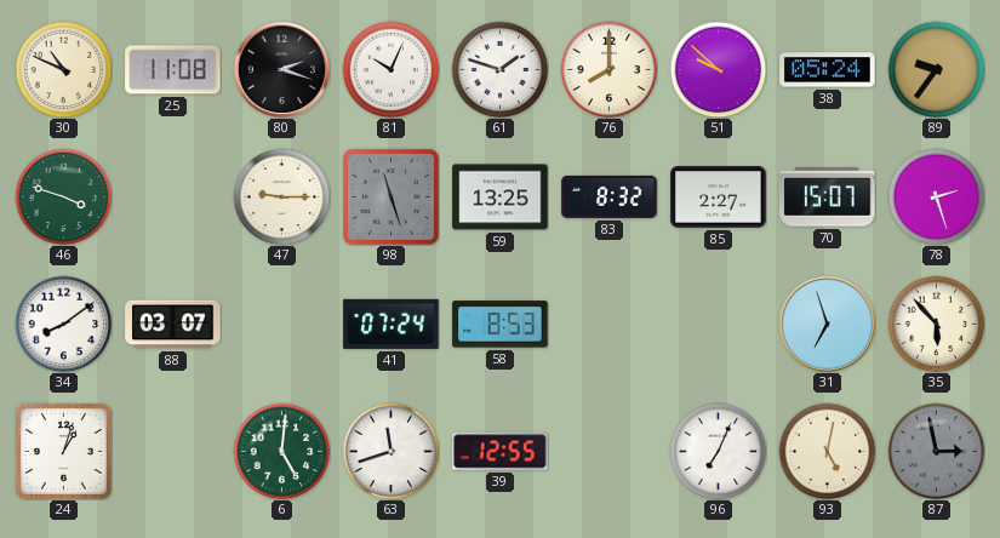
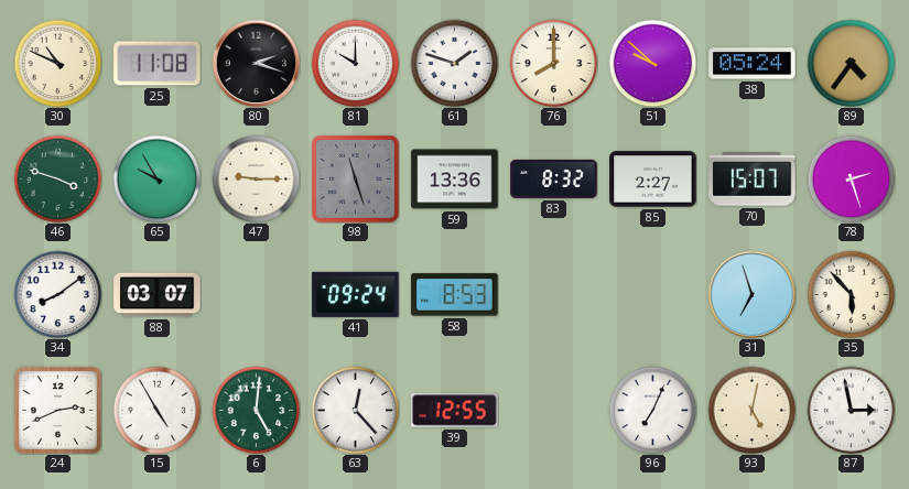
81: 10:04 -> 10:00
89: 9:36 -> 4:36
65: none -> 9:55
59: 13:25 -> 13:36
41: 07:24 -> 09:24
24: 1:03 -> 2:41
15: none -> 4:55
63: 11:42 -> 12:23
87 dial: grey -> white
